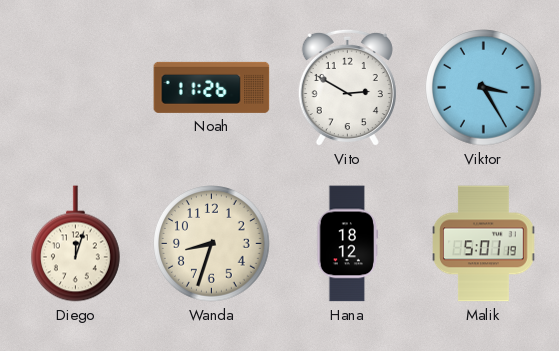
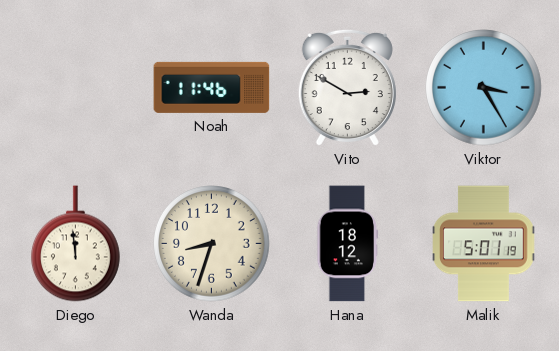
Noah: 11:26 -> 11:46
Diego: 12:03 -> 11:59
